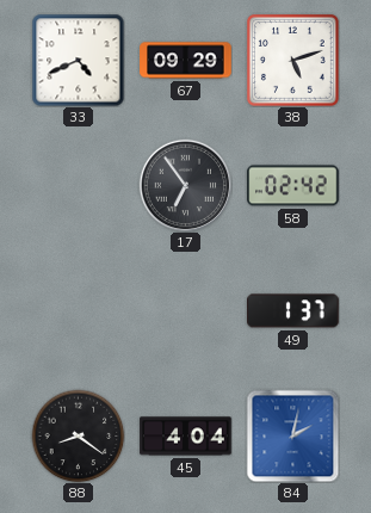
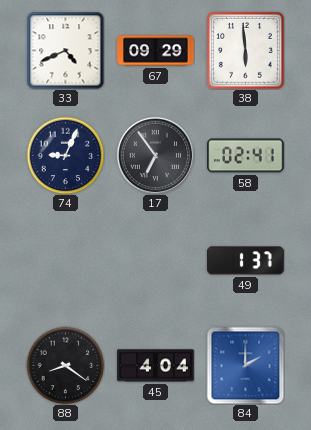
38: 5:12 -> 5:59
74: none -> 9:04
58: 02:42 -> 02:41
84: 2:02 -> 2:00
